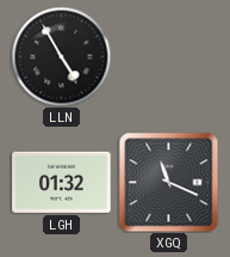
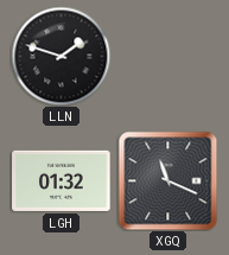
LLN: 4:55 -> 1:48
